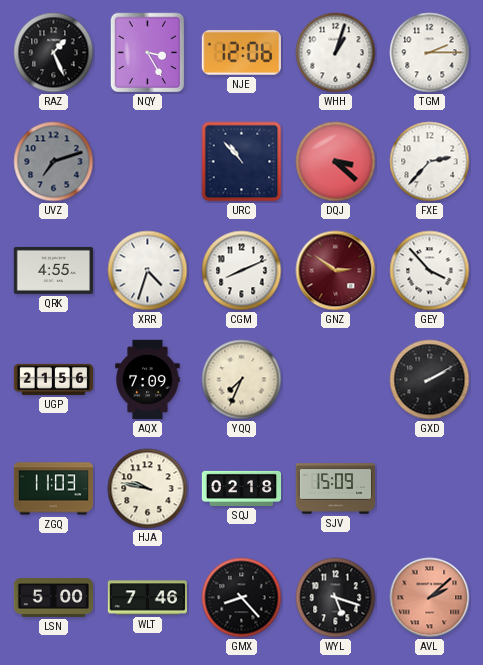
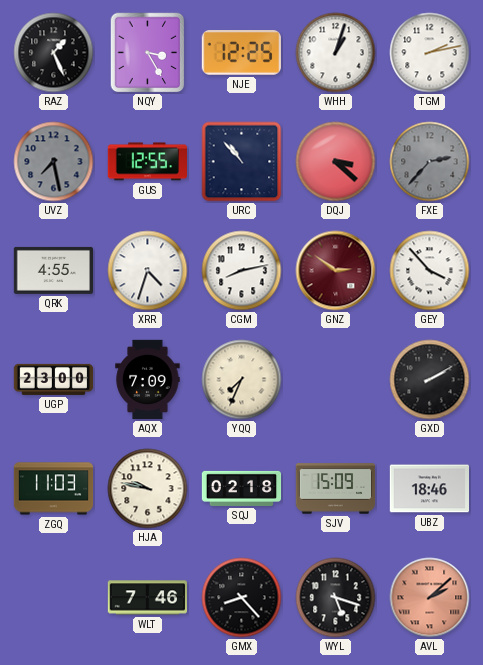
NJE: 12:06 -> 12:25
TGM: 2:15 -> 2:13
UVZ: 7:12 -> 7:28
GUS: none -> 12:55
FXE dial: white -> grey
CGM: 8:11 -> 8:13
UGP: 21:56 -> 23:00
UBZ: none -> 18:46
LSN: 5:00 -> none
